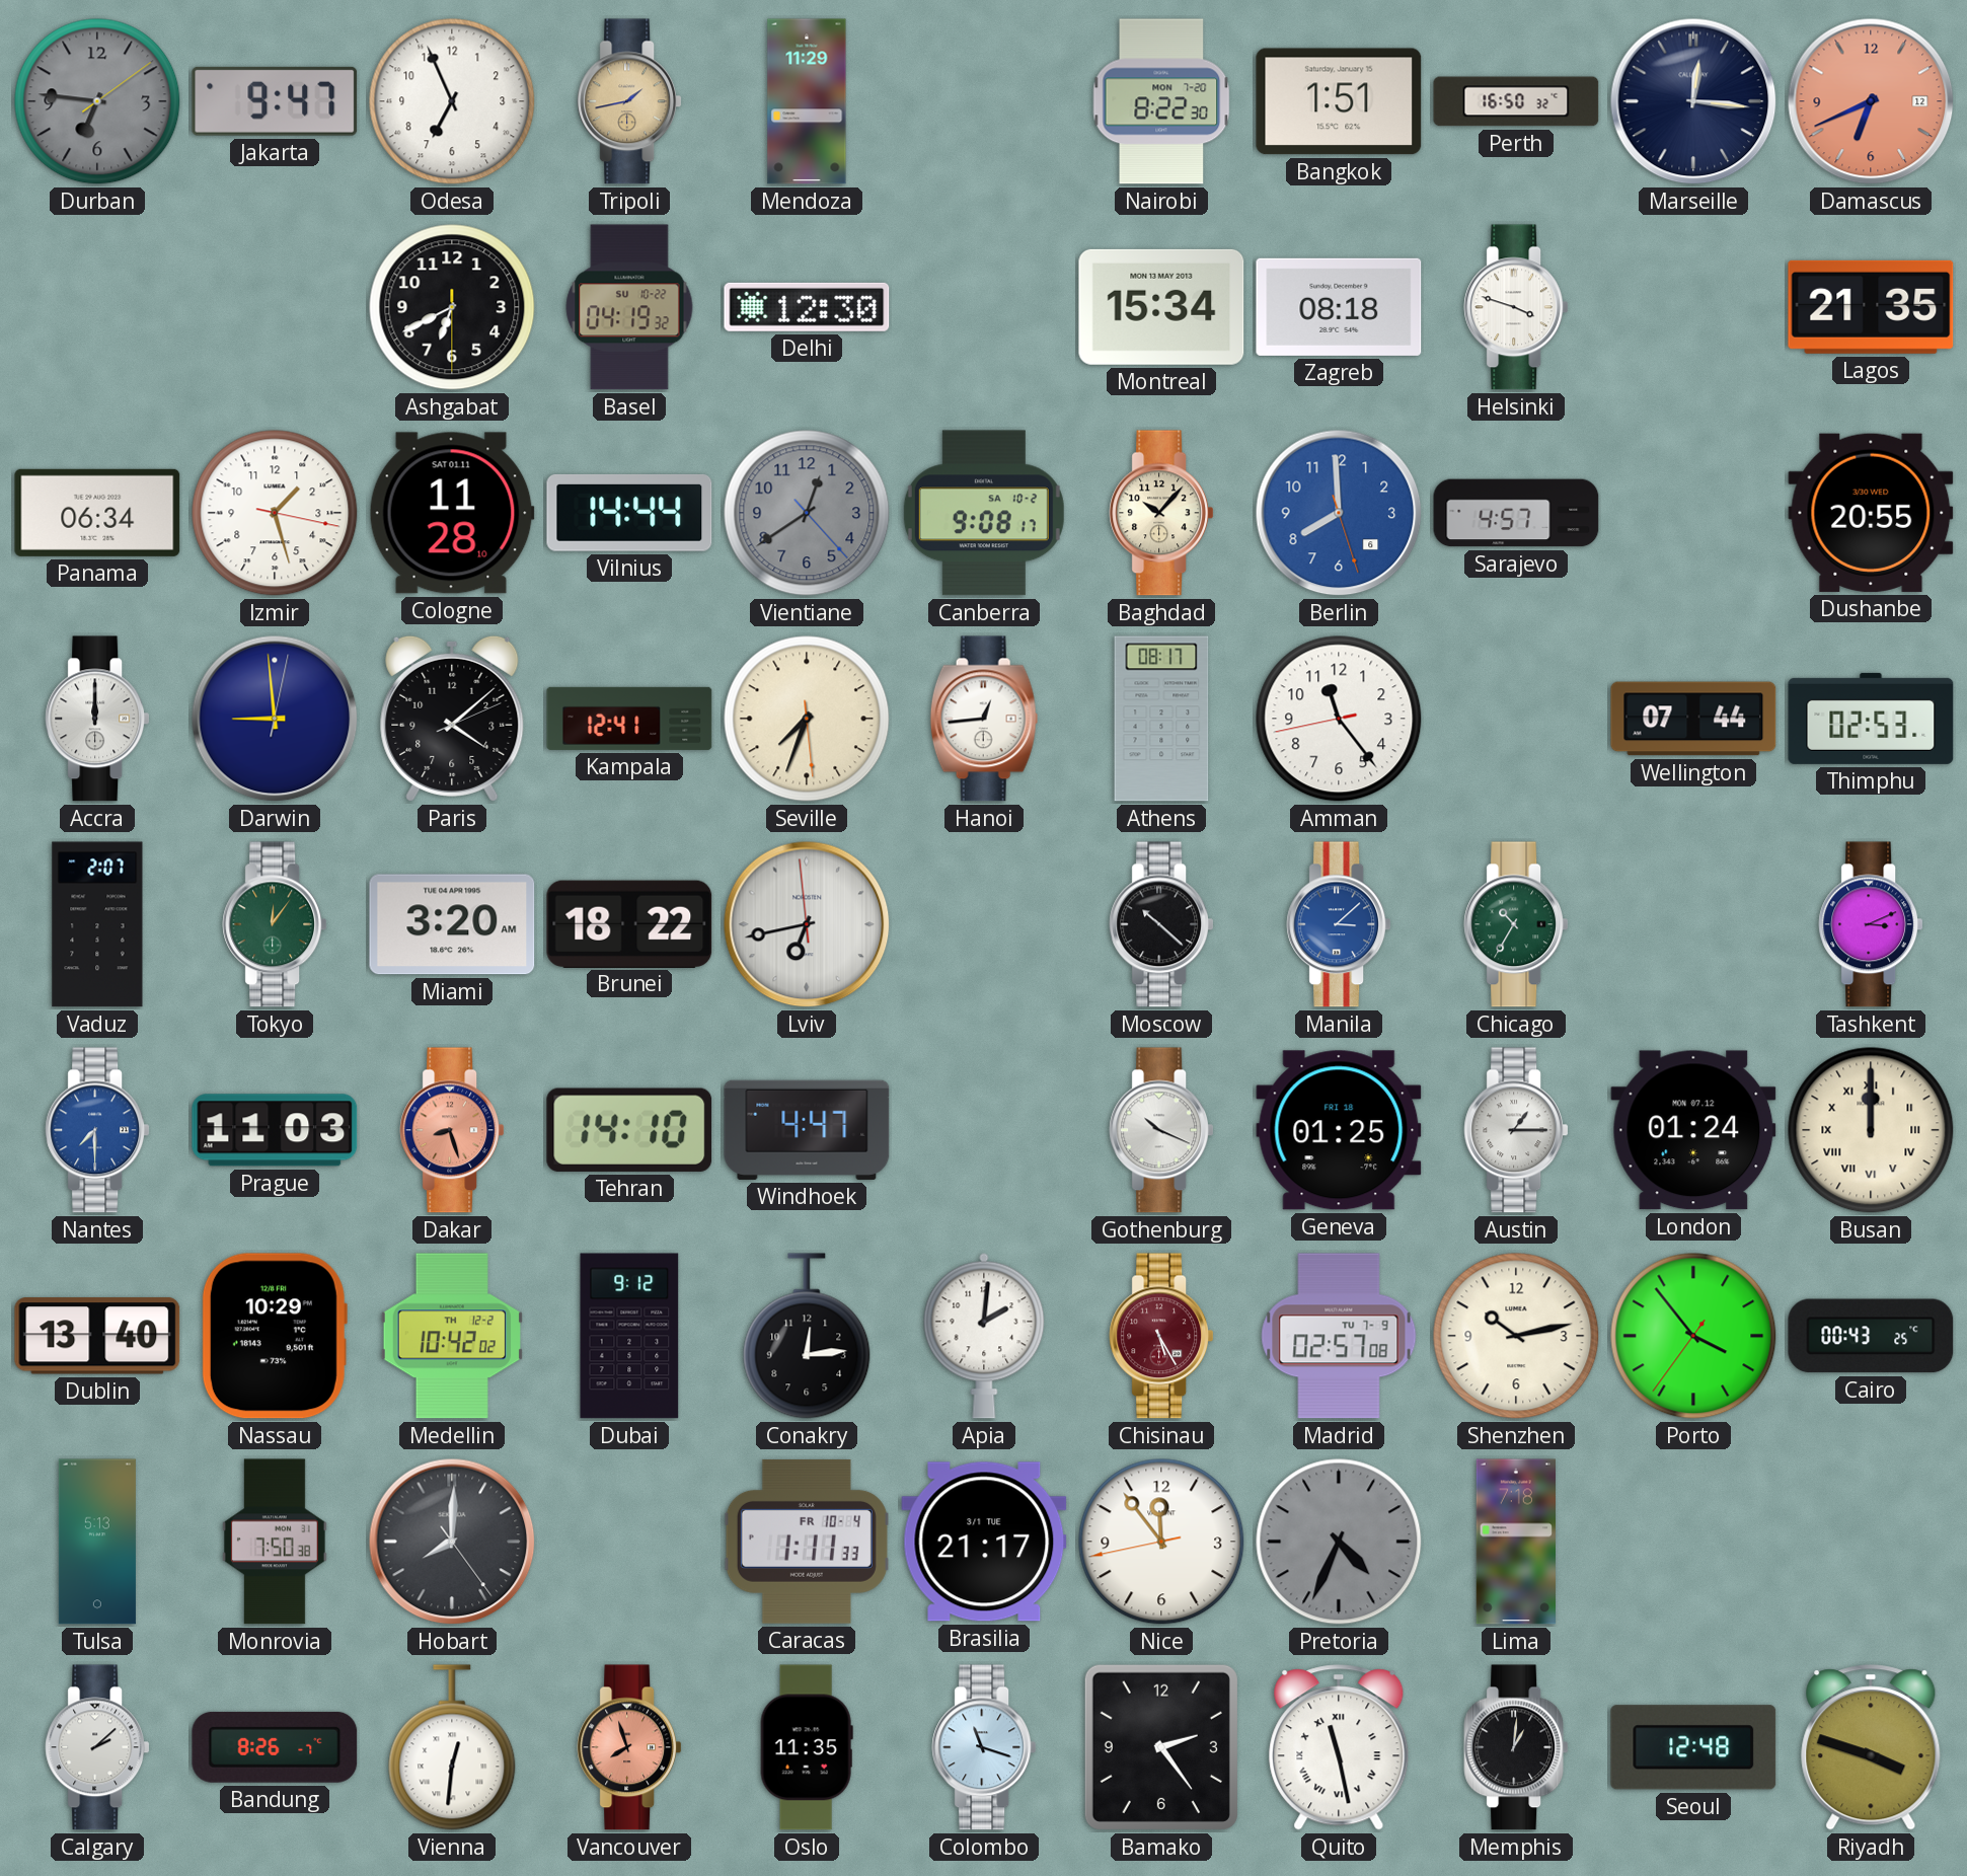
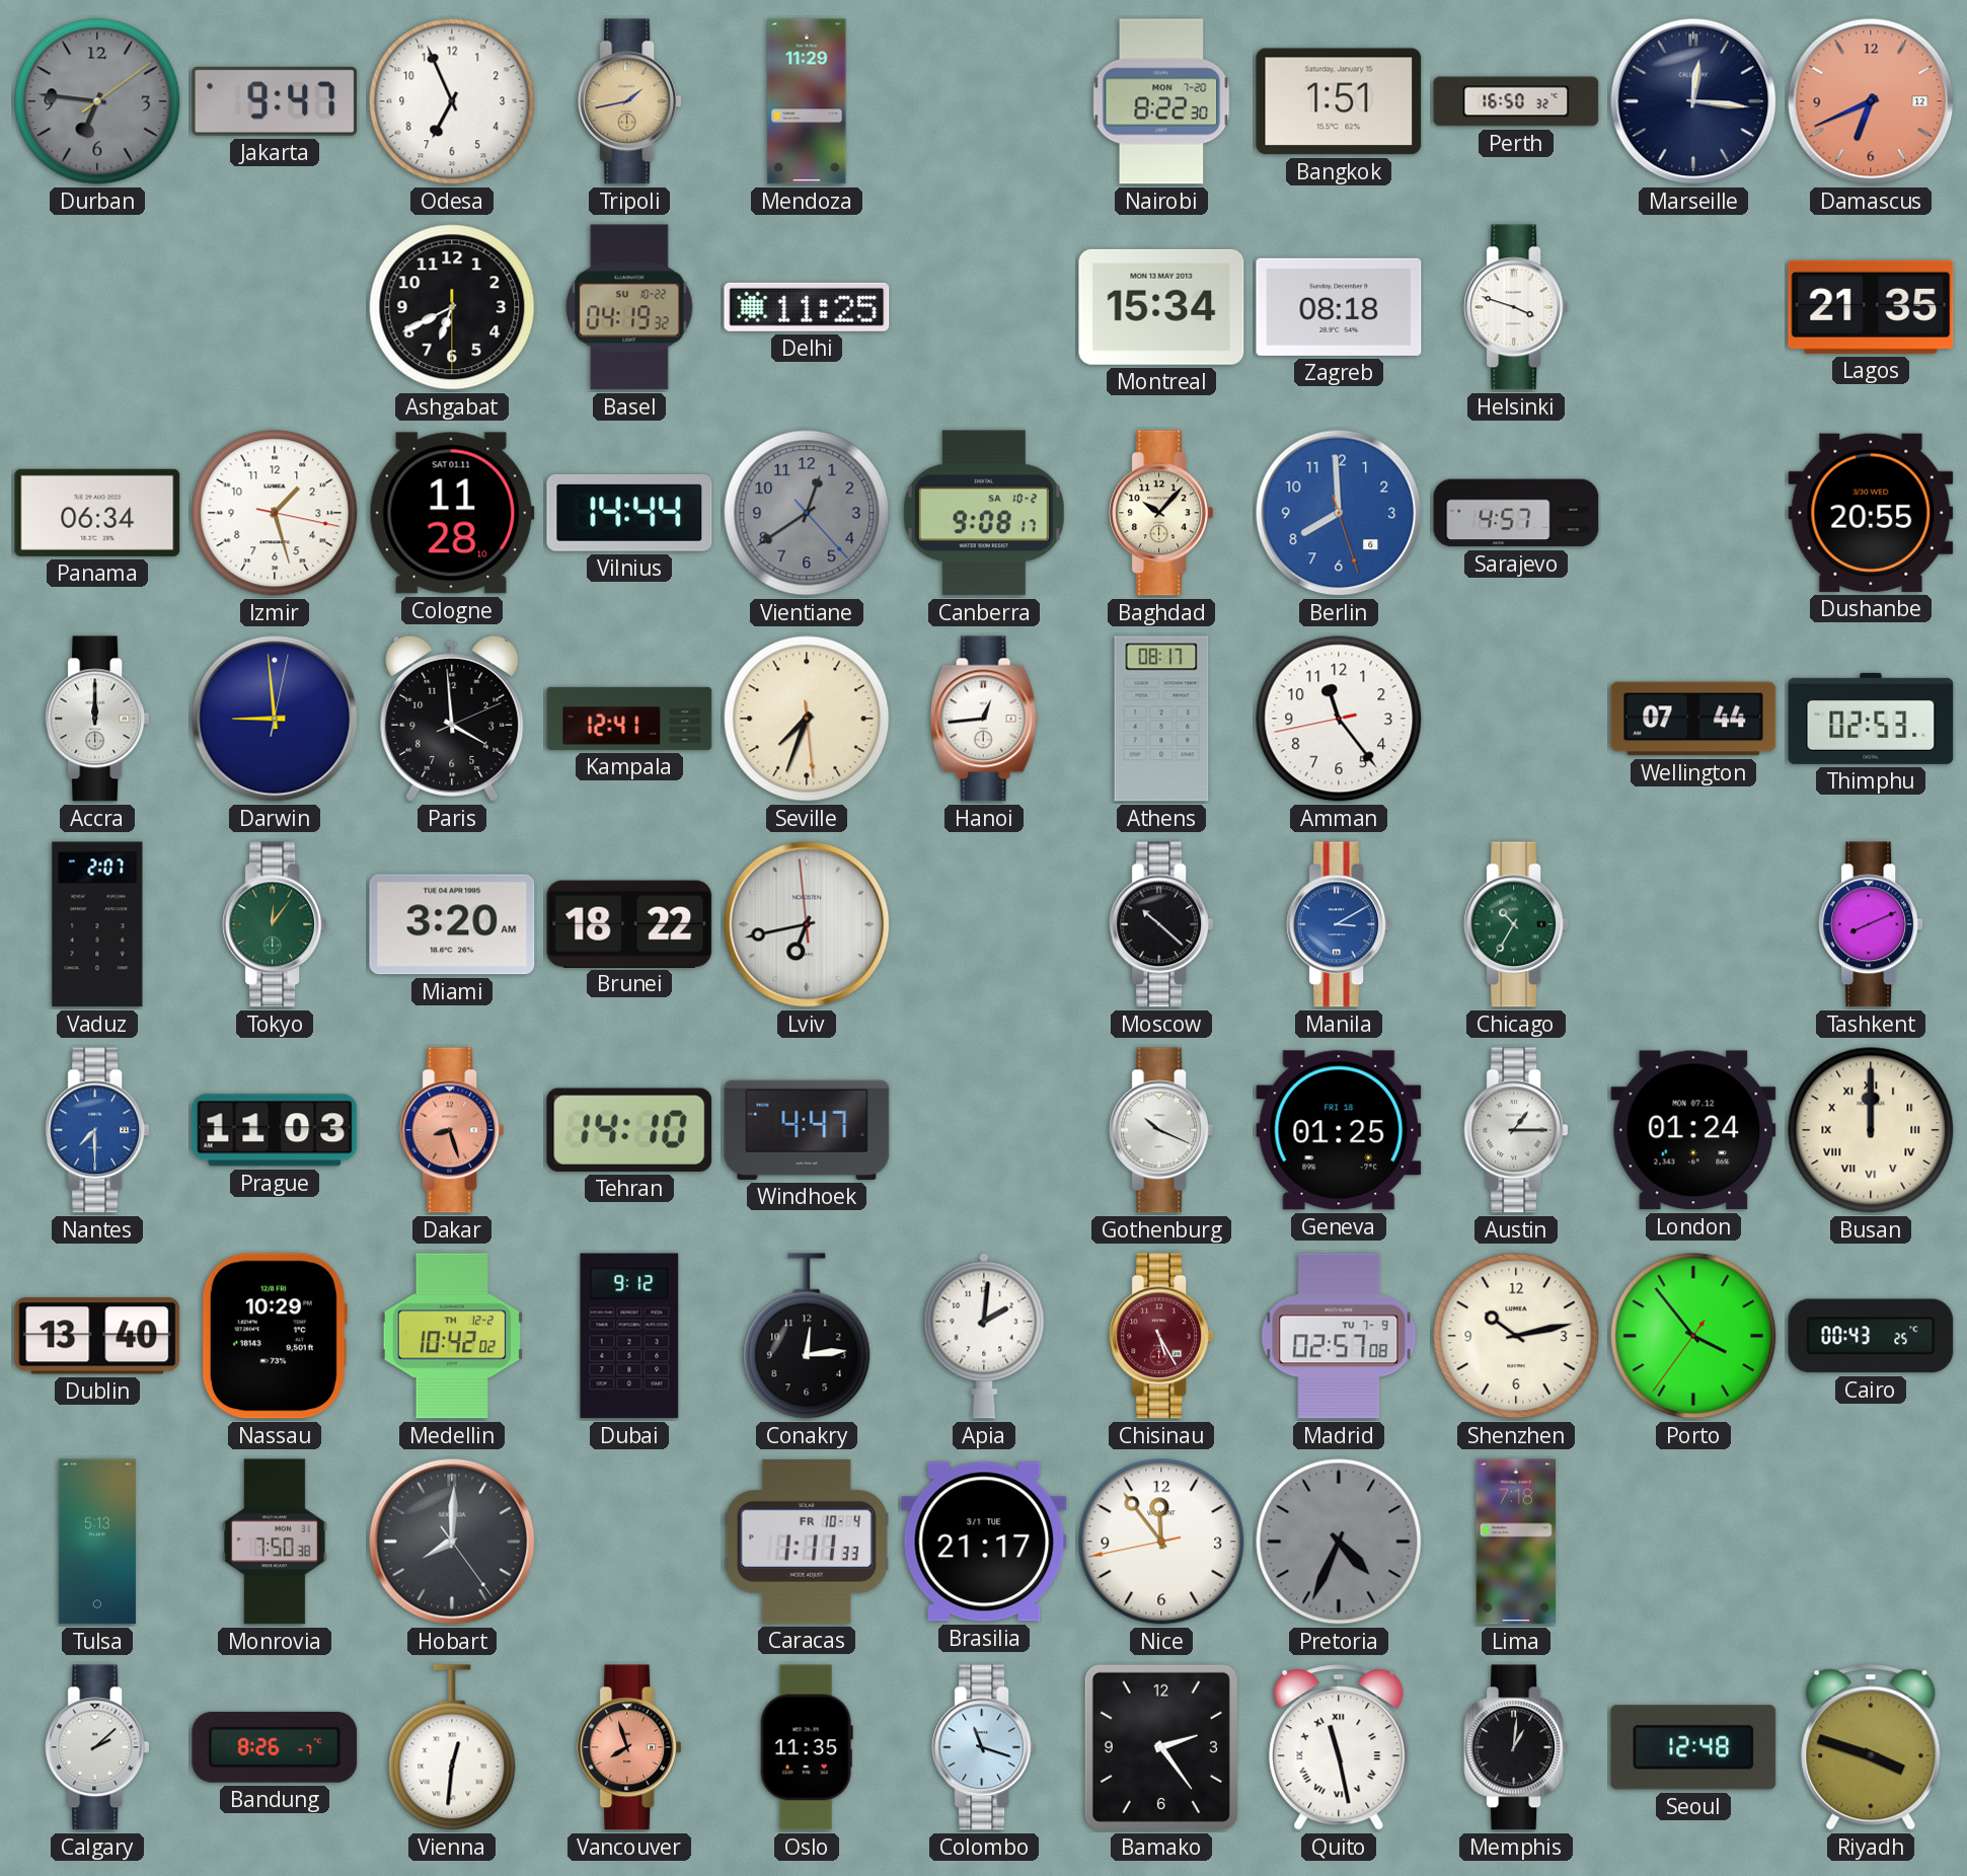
Delhi: 12:30 -> 11:25
Paris: 4:08 -> 3:59
Manila: 3:08 -> 3:10
Tashkent: 3:11 -> 8:11
